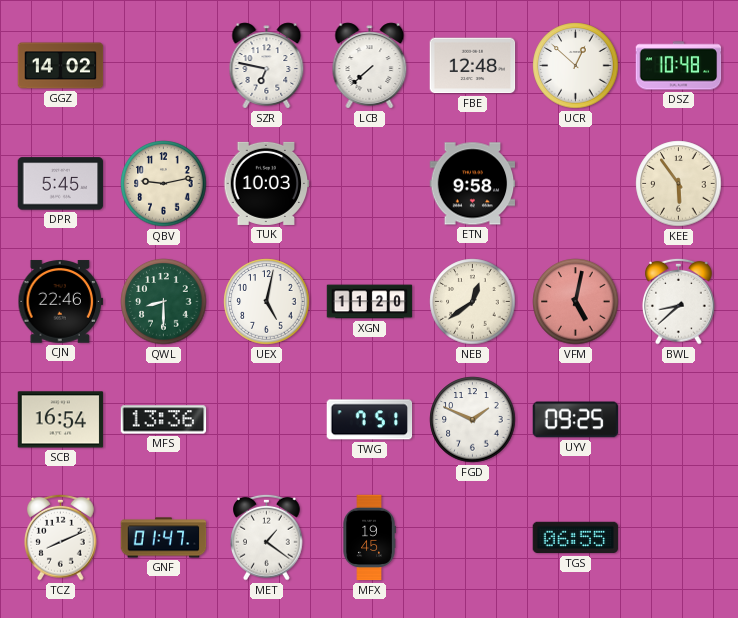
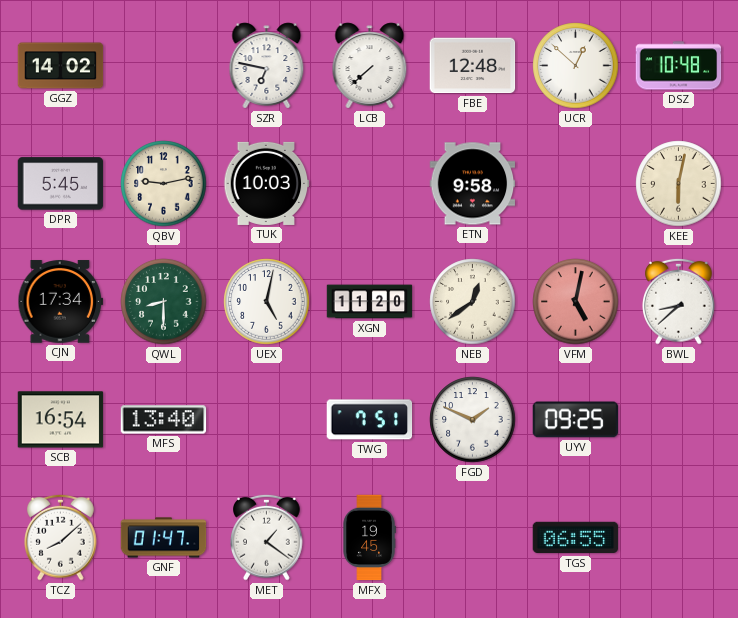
KEE: 5:54 -> 6:02
CJN: 22:46 -> 17:34
MFS: 13:36 -> 13:40
TCZ: 8:11 -> 8:08
